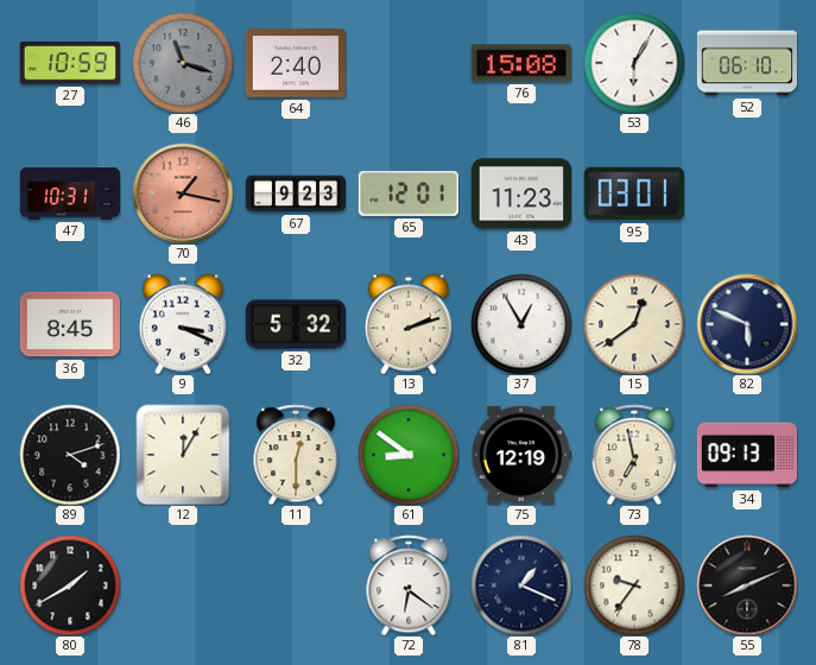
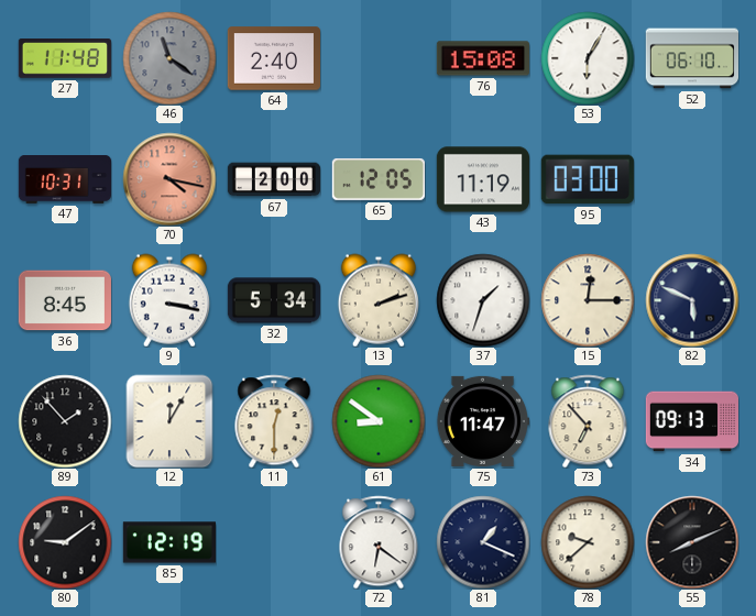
27: 10:59 -> 11:48
46: 11:18 -> 11:21
70: 1:17 -> 4:17
67: 9:23 -> 2:00
65: 12:01 -> 12:05
43: 11:23 -> 11:19
95: 03:01 -> 03:00
9: 3:19 -> 3:17
32: 5:32 -> 5:34
37: 12:55 -> 1:33
15: 12:39 -> 12:15
89: 4:12 -> 1:53
75: 12:19 -> 11:47
73: 6:58 -> 6:53
80: 1:40 -> 9:09
85: none -> 12:19
78: 9:36 -> 9:38
